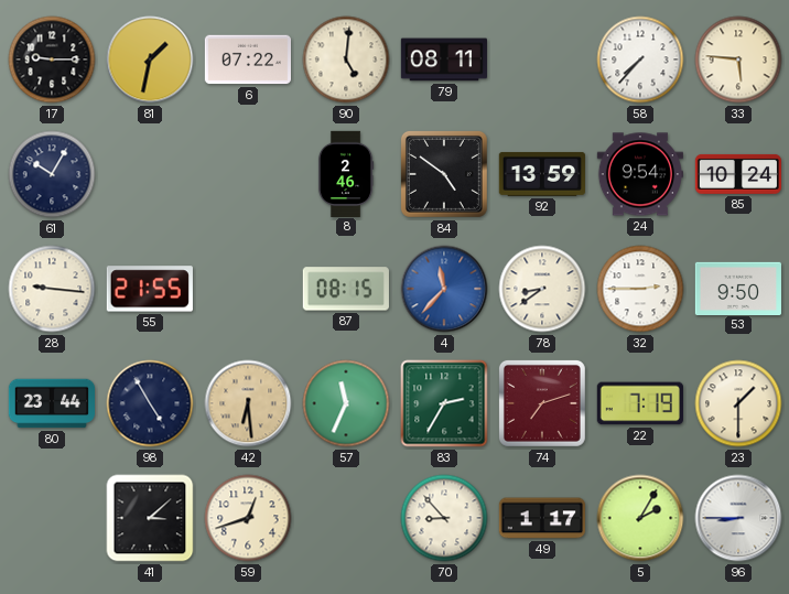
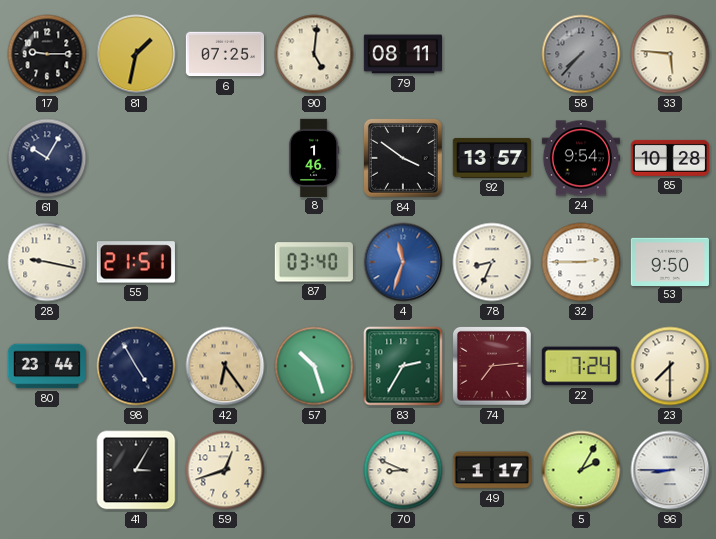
6: 07:22 -> 07:25
58 dial: white -> grey
8: 2:46 -> 1:46
84: 4:51 -> 3:51
92: 13:59 -> 13:57
85: 10:24 -> 10:28
28: 9:16 -> 9:17
55: 21:55 -> 21:51
87: 08:15 -> 03:40
4: 11:37 -> 11:33
78: 8:39 -> 8:34
42: 6:29 -> 6:24
57: 11:34 -> 10:27
74: 7:12 -> 7:14
22: 7:19 -> 7:24
23: 1:30 -> 7:30
41: 3:08 -> 3:05
70: 8:53 -> 8:49
